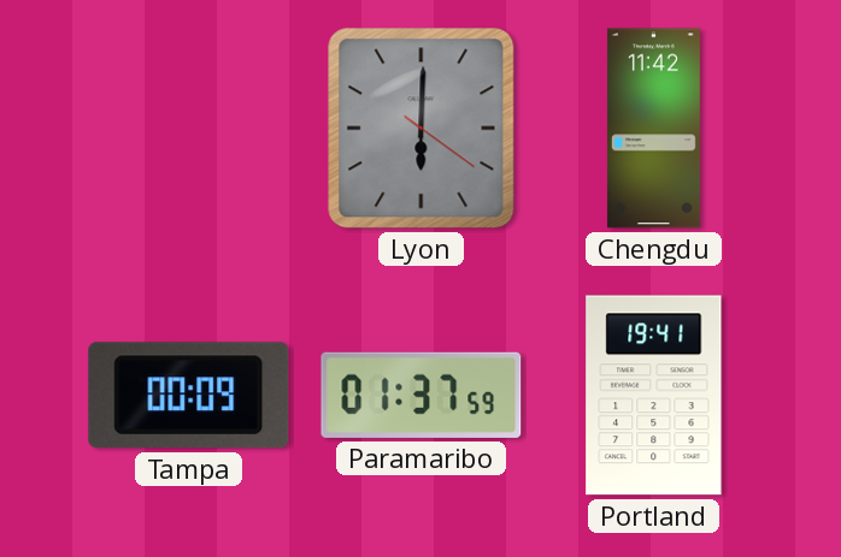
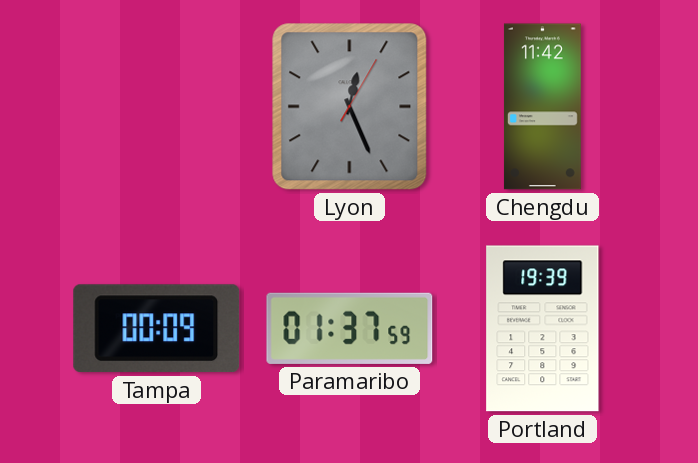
Lyon: 6:00 -> 12:26
Portland: 19:41 -> 19:39
